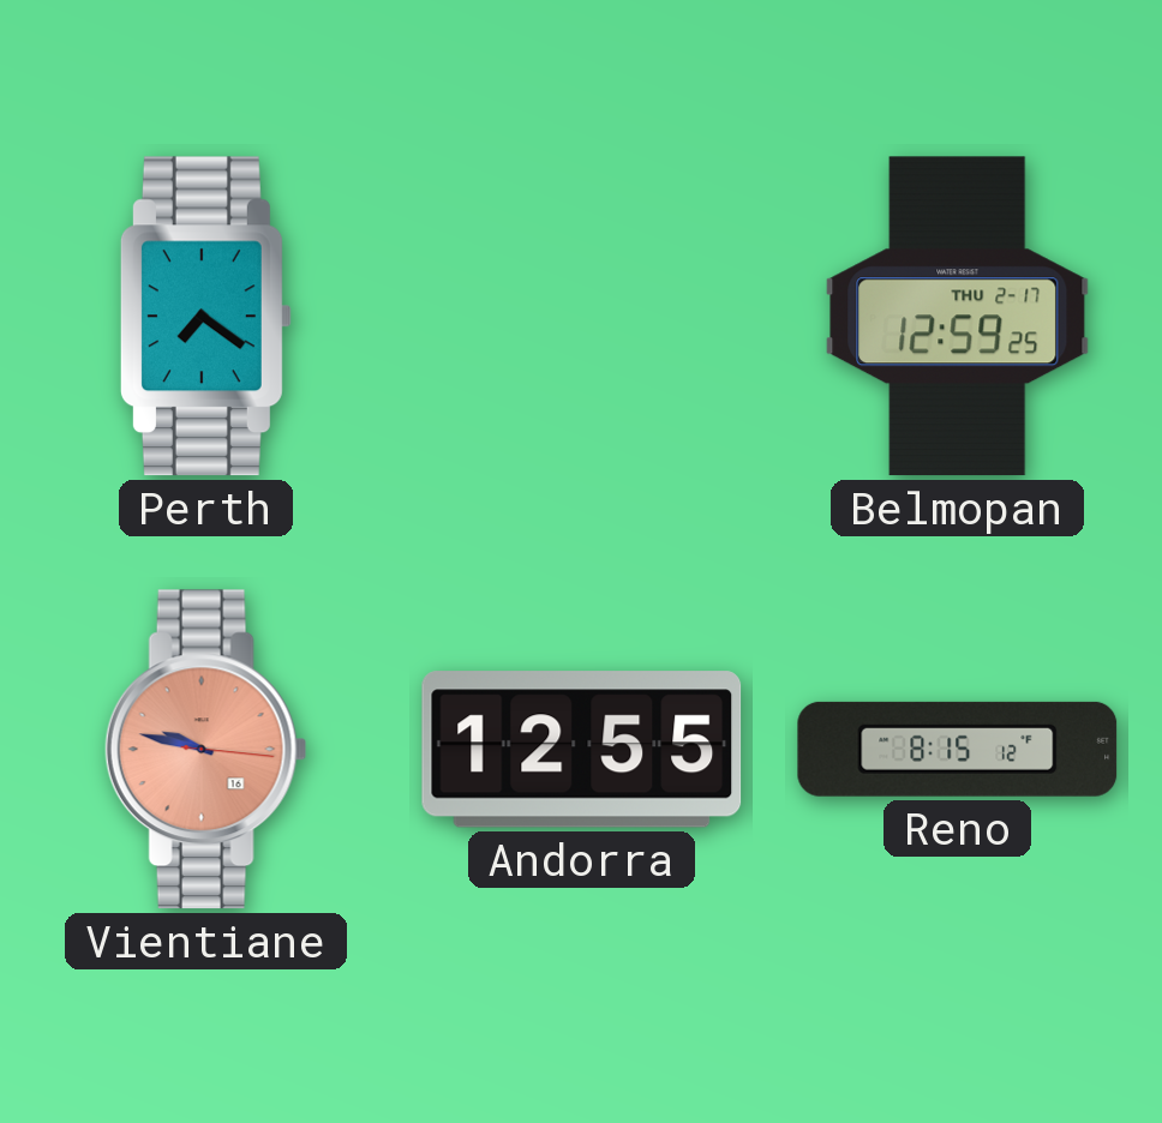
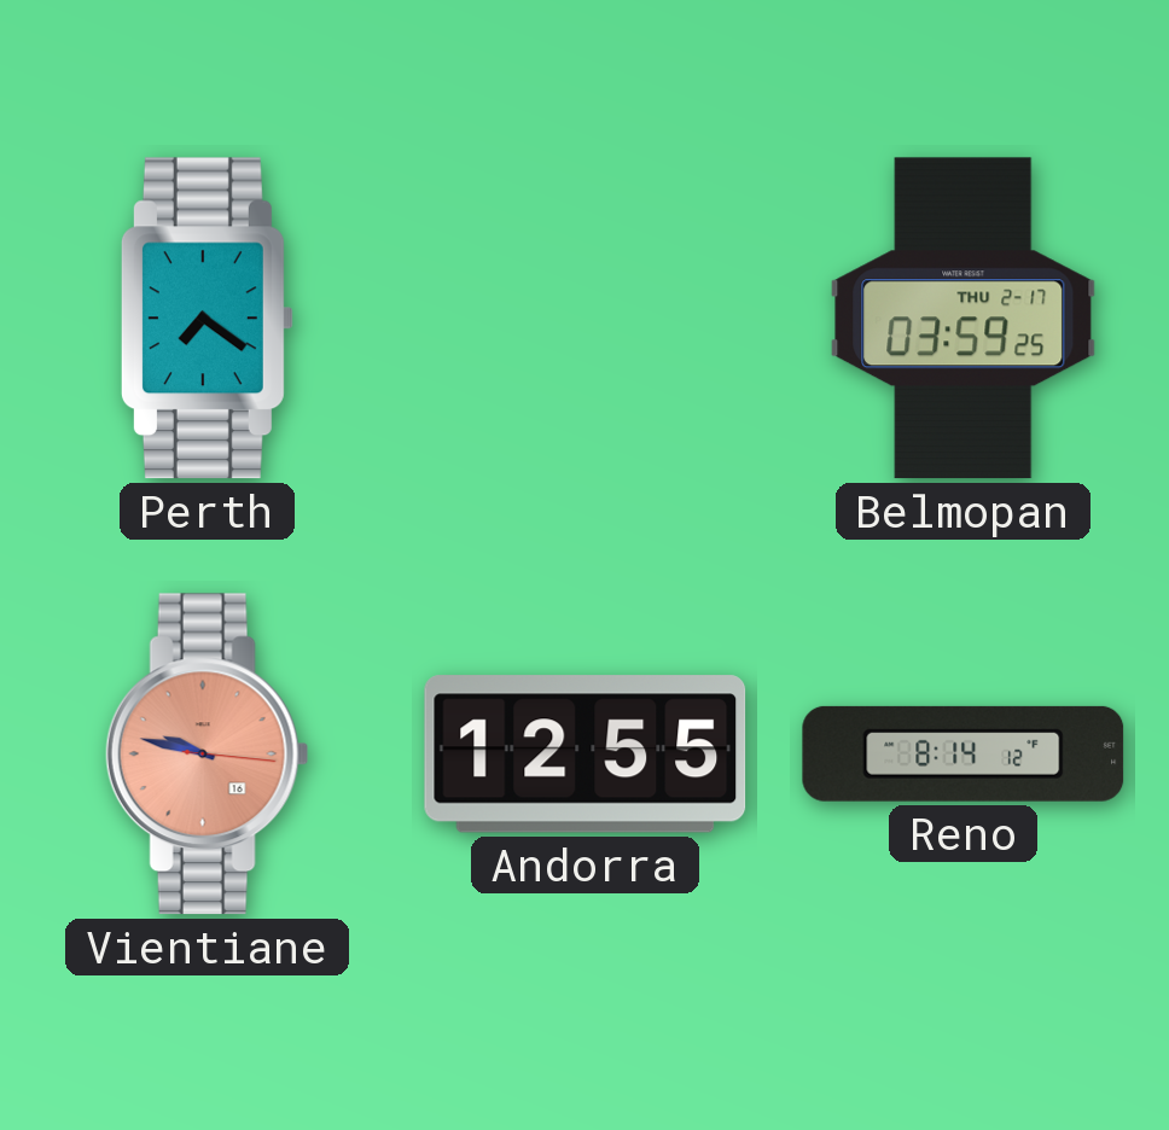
Belmopan: 12:59 -> 03:59
Reno: 8:15 -> 8:14
